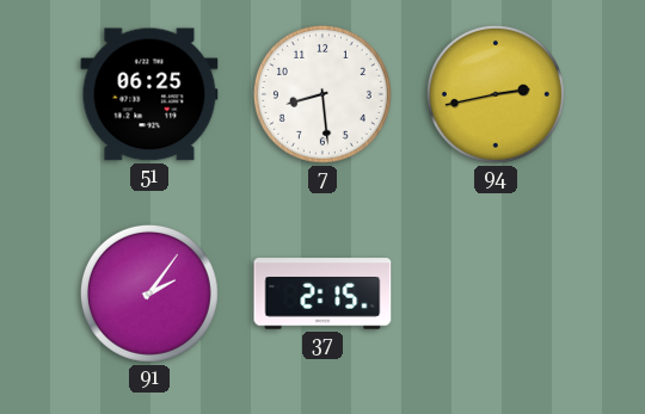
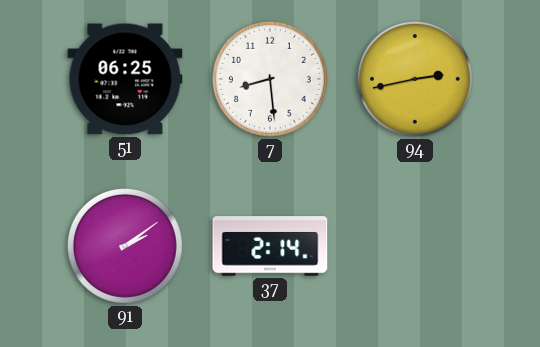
91: 2:06 -> 2:09
37: 2:15 -> 2:14
